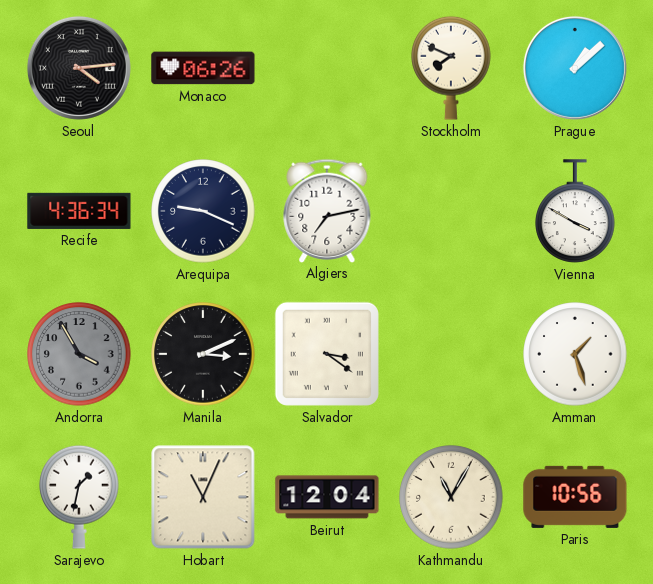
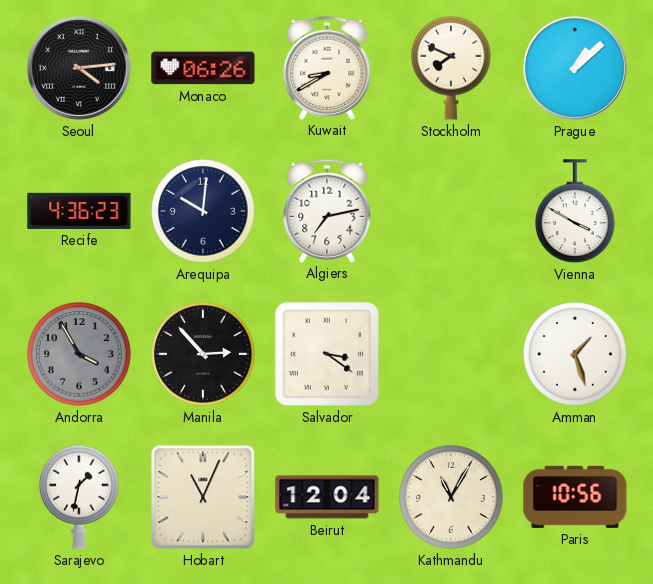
Kuwait: none -> 8:40
Recife: 4:36:34 -> 4:36:23
Arequipa: 9:19 -> 10:01
Manila: 3:11 -> 2:53
